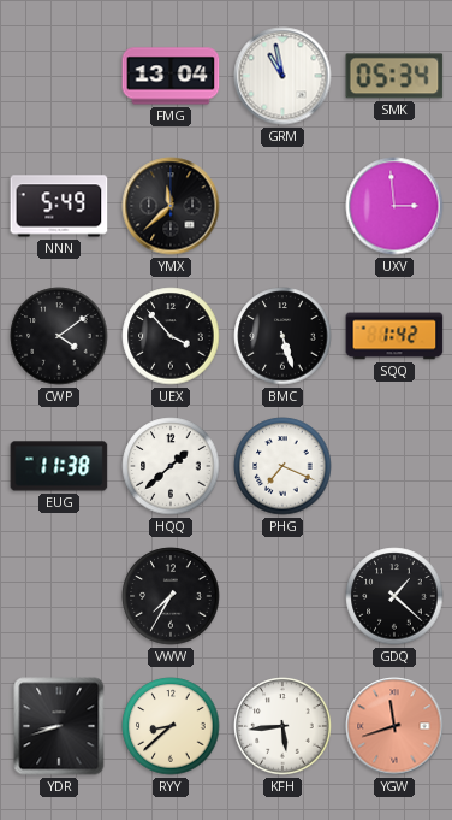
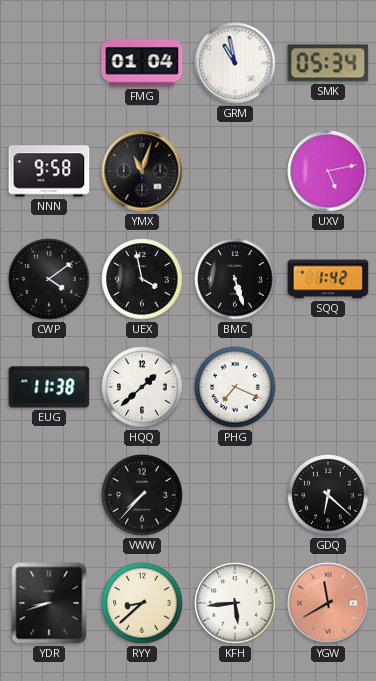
FMG: 13:04 -> 01:04
NNN: 5:49 -> 9:58
YMX: 11:38 -> 11:03
UXV: 2:59 -> 5:13
UEX: 3:53 -> 3:58
VWW: 7:35 -> 7:37
GDQ: 1:22 -> 6:22
YGW: 11:42 -> 11:40
